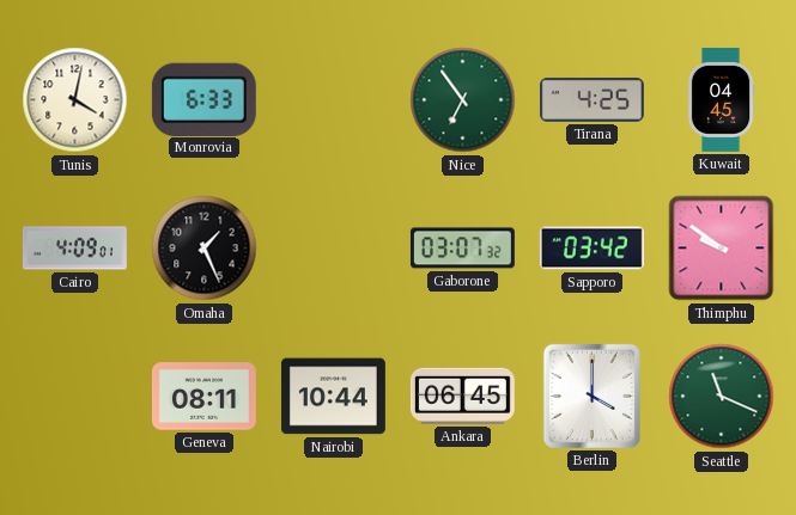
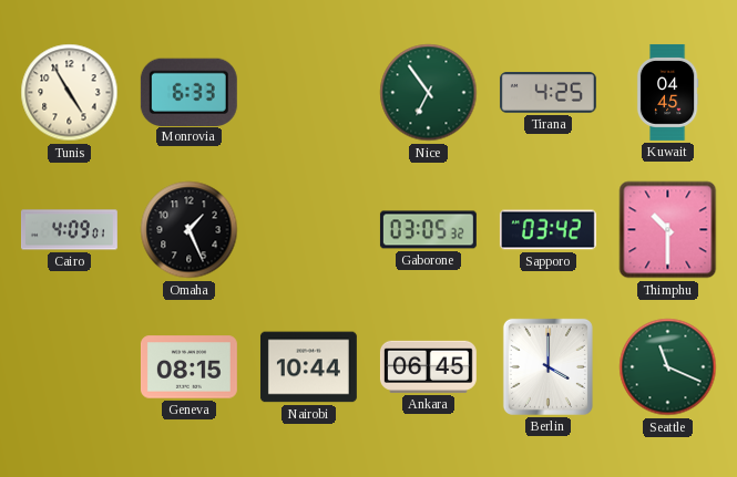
Tunis: 4:02 -> 4:55
Gaborone: 03:07 -> 03:05
Thimphu: 9:51 -> 10:30
Geneva: 08:11 -> 08:15
